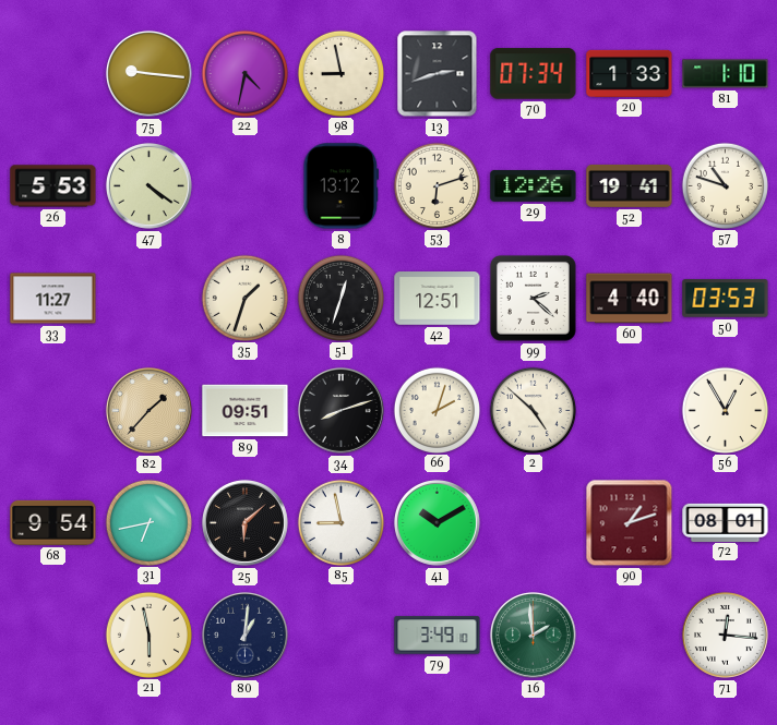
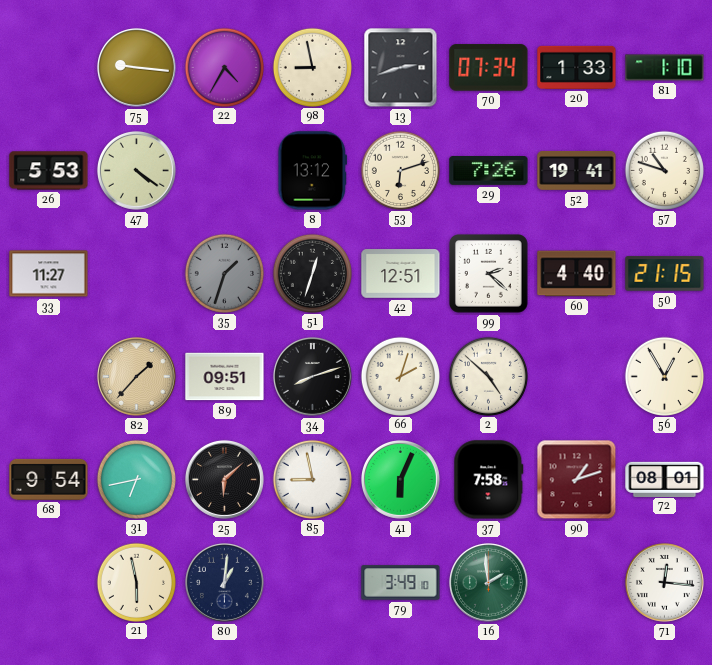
22: 4:32 -> 4:35
29: 12:26 -> 7:26
35 dial: cream -> grey
50: 03:53 -> 21:15
41: 10:10 -> 6:04
37: none -> 7:58
